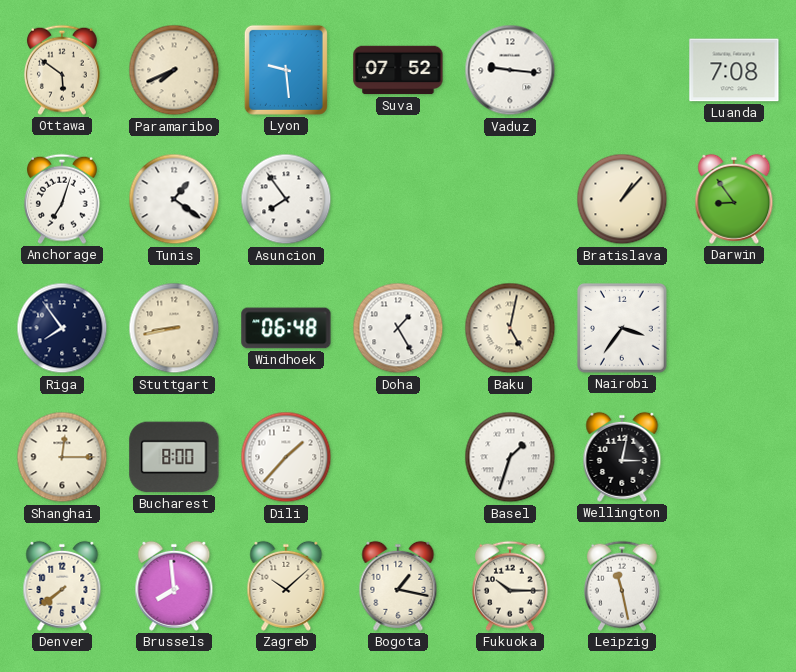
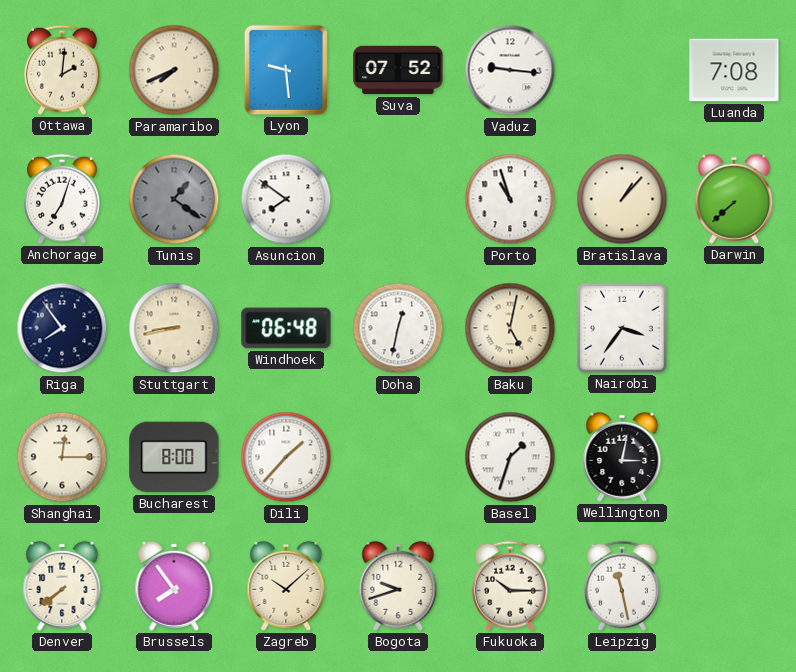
Ottawa: 5:51 -> 2:01
Tunis dial: white -> grey
Asuncion: 7:54 -> 7:51
Porto: none -> 10:57
Darwin: 8:54 -> 7:38
Doha: 1:25 -> 12:32
Brussels: 7:59 -> 7:54
Bogota: 1:17 -> 9:42
